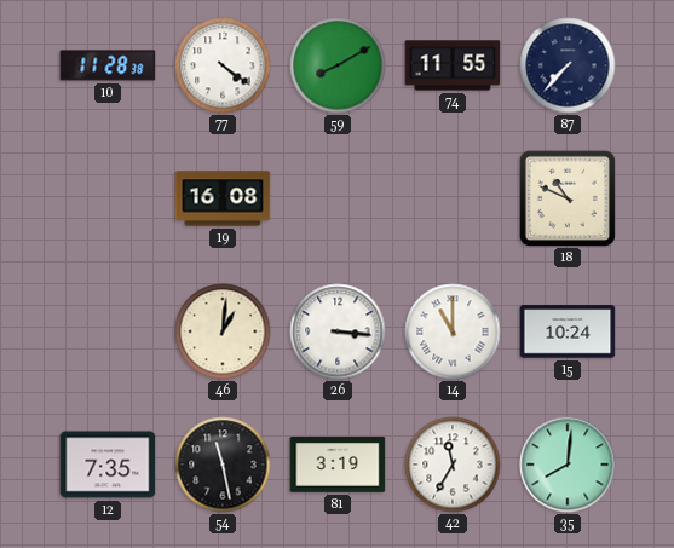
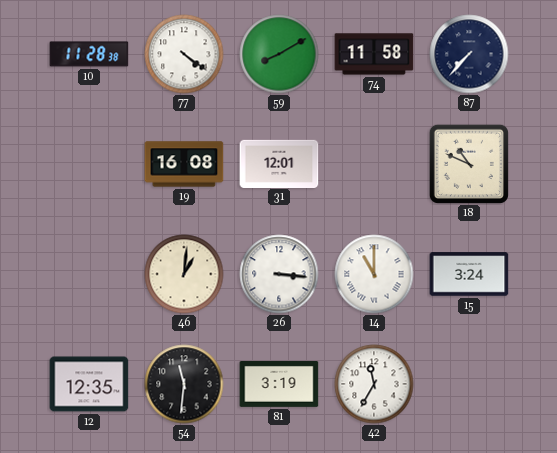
74: 11:55 -> 11:58
31: none -> 12:01
15: 10:24 -> 3:24
12: 7:35 -> 12:35
54: 11:28 -> 11:31
35: 8:01 -> none
